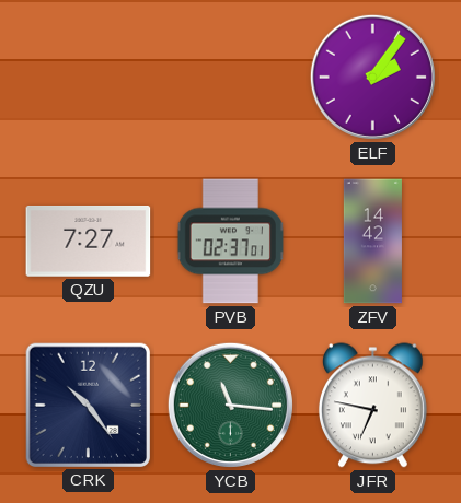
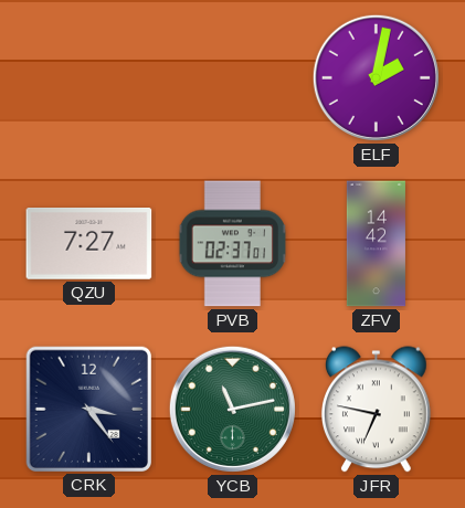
ELF: 2:06 -> 2:02
CRK: 10:24 -> 3:24
YCB: 11:16 -> 11:13
